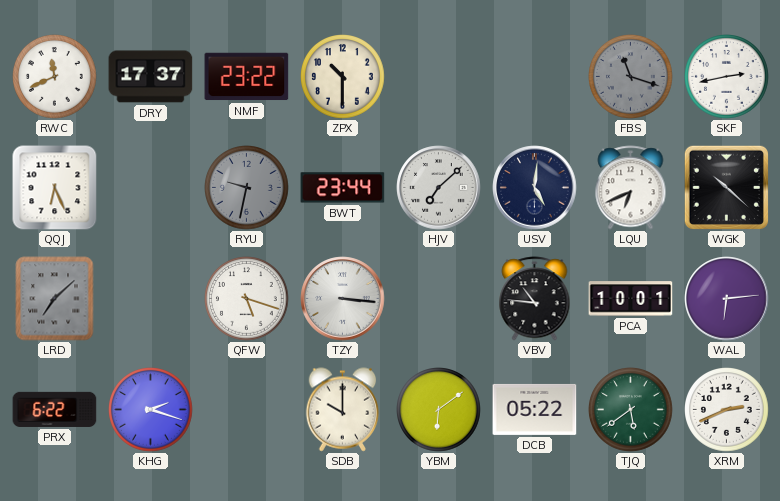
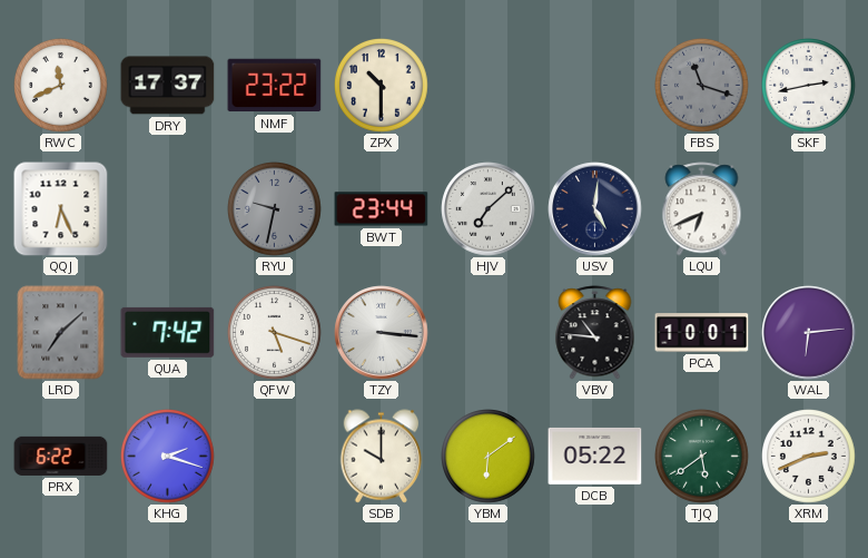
WGK: 10:22 -> none
QUA: none -> 7:42
